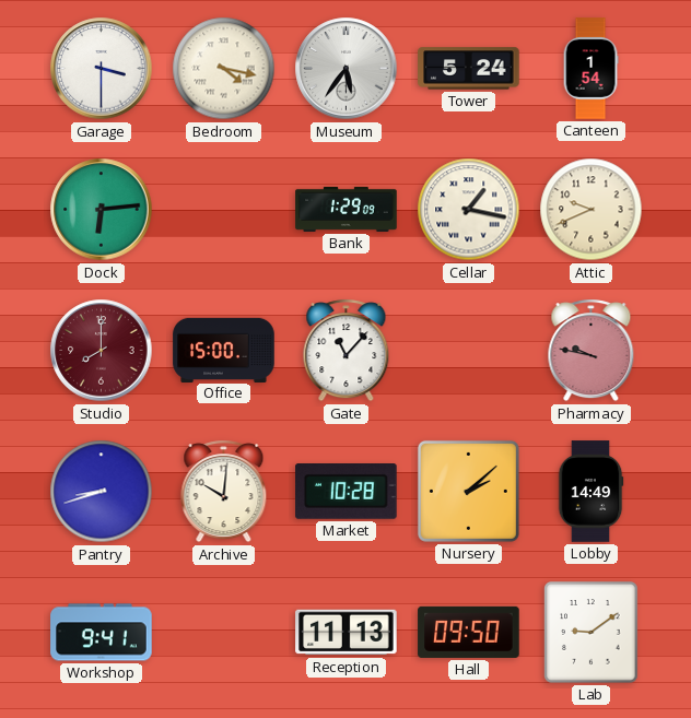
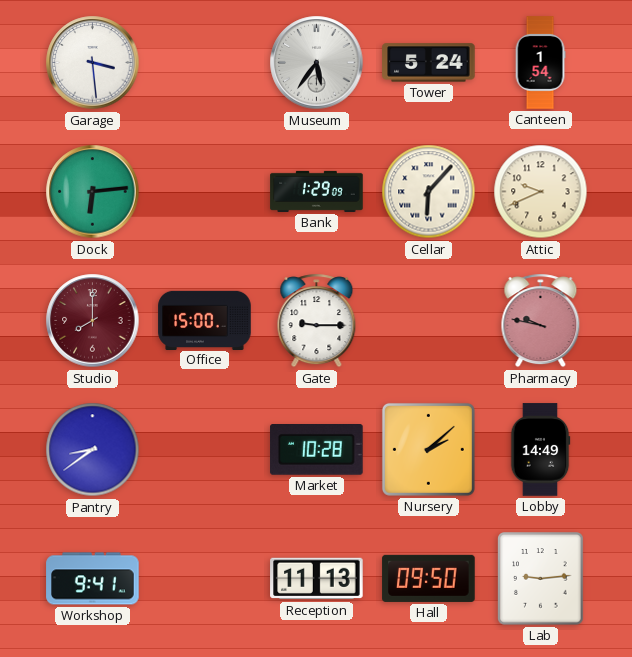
Garage: 3:30 -> 3:29
Bedroom: 4:17 -> none
Cellar: 1:17 -> 6:07
Gate: 11:07 -> 9:15
Pantry: 8:42 -> 8:39
Archive: 10:01 -> none
Lab: 9:09 -> 9:14
